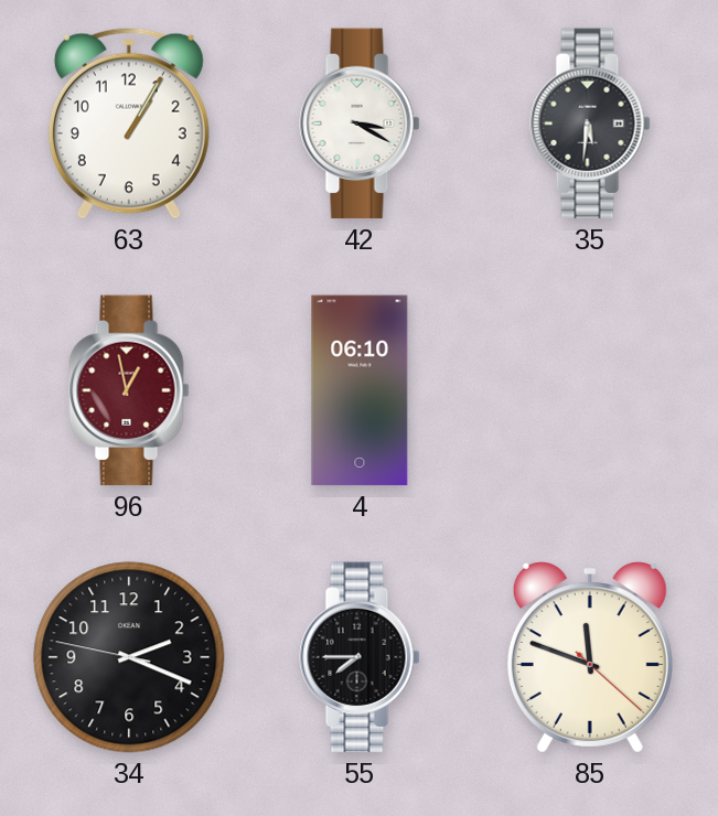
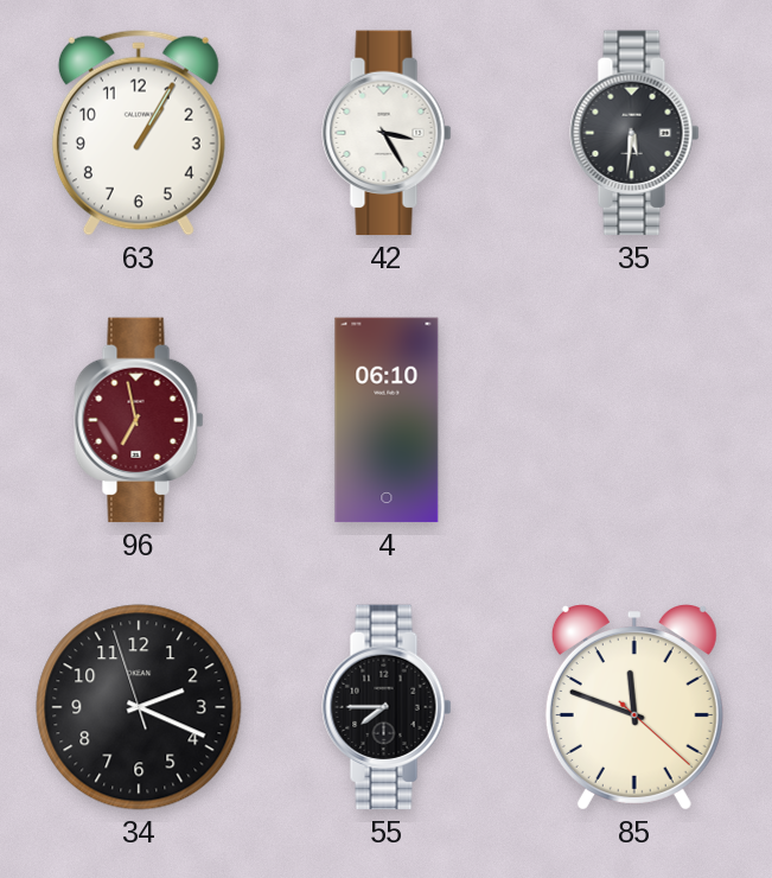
42: 3:20 -> 3:25
96: 12:58 -> 6:58
34: 2:18:47 -> 2:18:57
